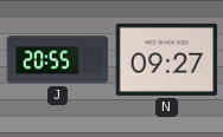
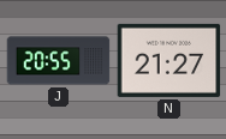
N: 09:27 -> 21:27
